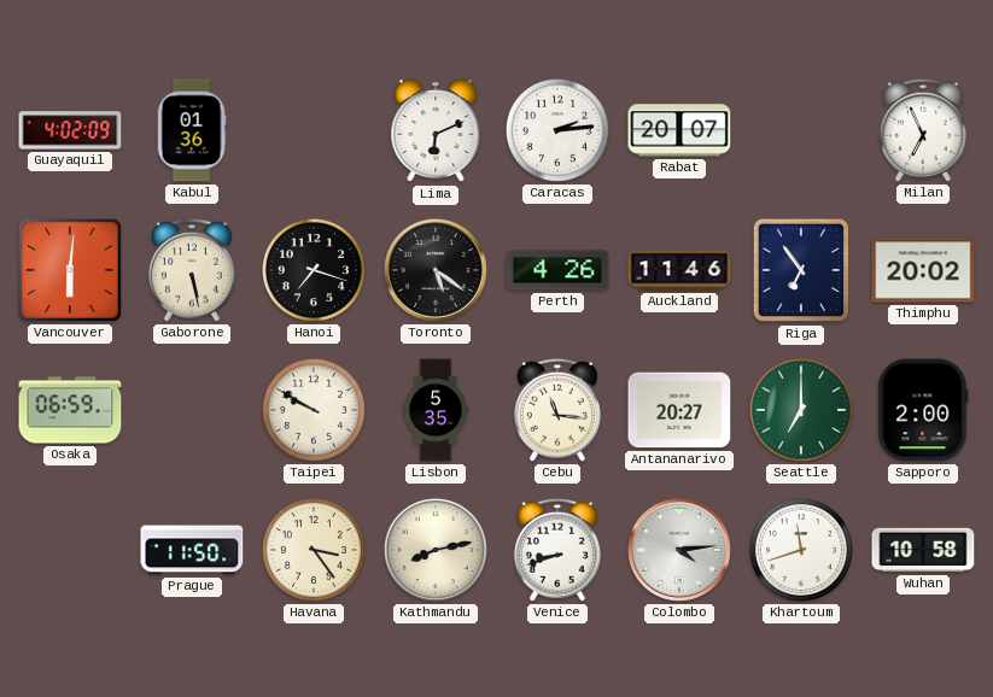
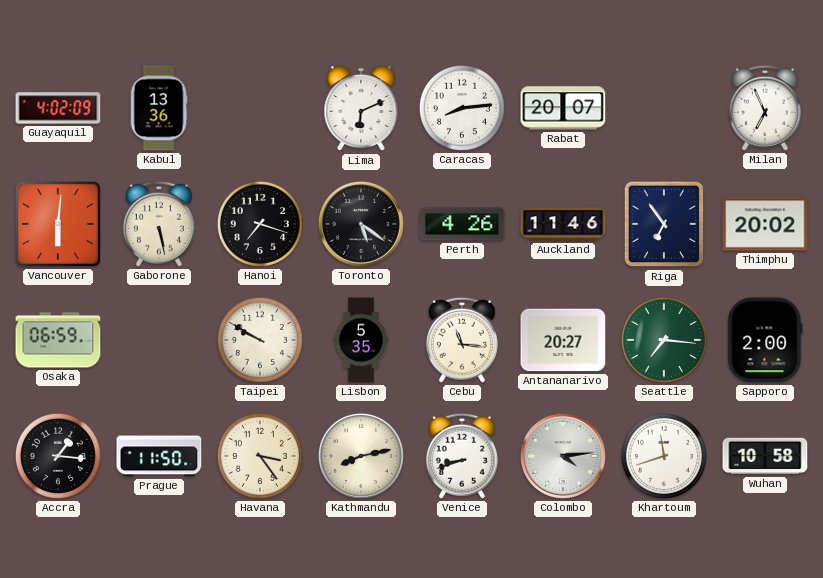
Kabul: 01:36 -> 13:36
Caracas: 2:14 -> 8:14
Seattle: 7:00 -> 7:16
Accra: none -> 1:16
